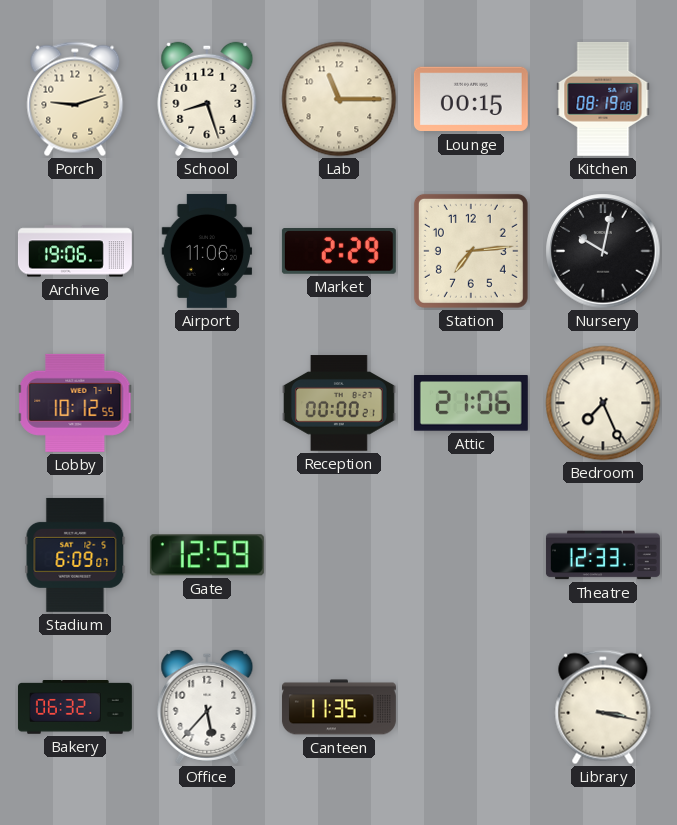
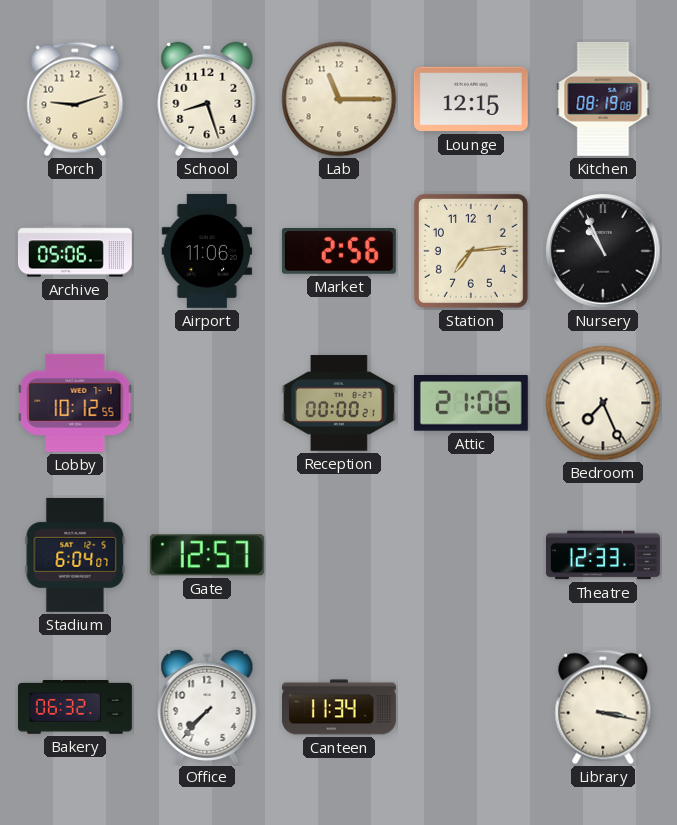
Lounge: 00:15 -> 12:15
Archive: 19:06 -> 05:06
Market: 2:29 -> 2:56
Nursery: 10:02 -> 10:56
Stadium: 6:09 -> 6:04
Gate: 12:59 -> 12:57
Office: 5:37 -> 7:37
Canteen: 11:35 -> 11:34
